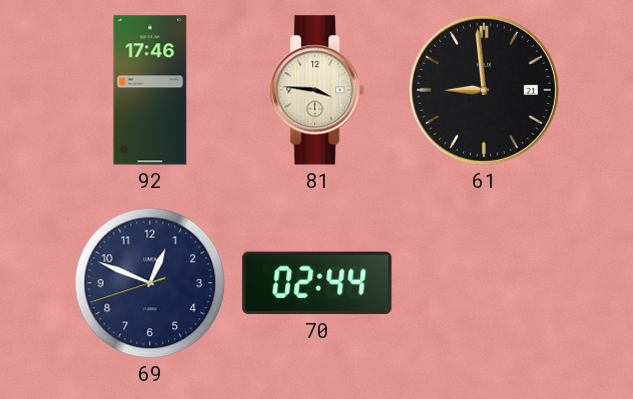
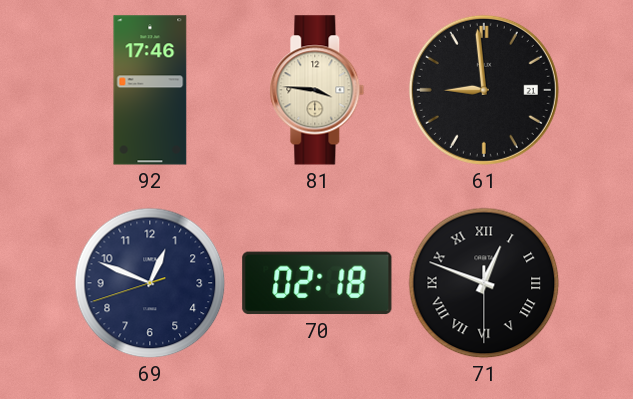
70: 02:44 -> 02:18
71: none -> 12:48
